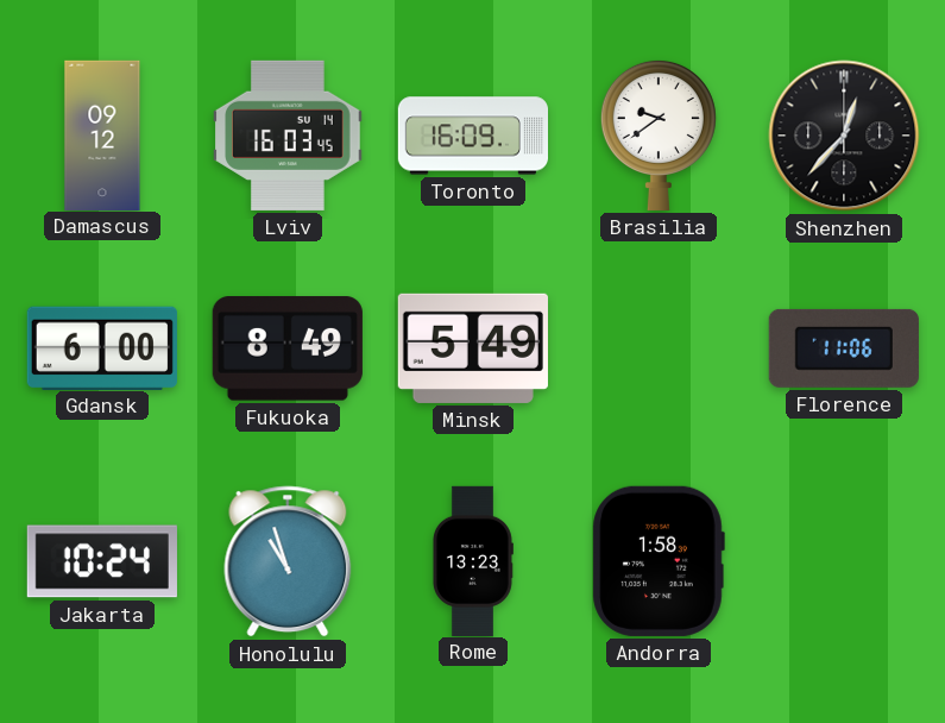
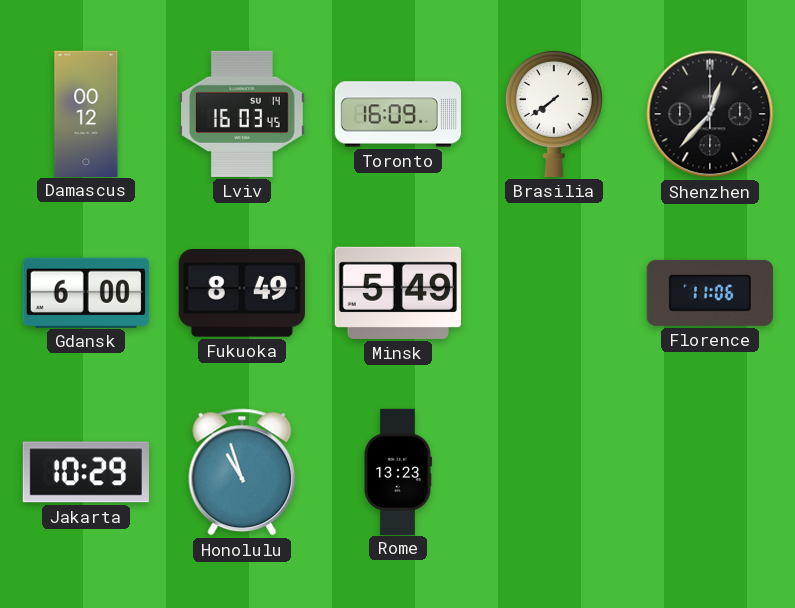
Damascus: 09:12 -> 00:12
Brasilia: 9:39 -> 7:39
Jakarta: 10:24 -> 10:29
Andorra: 1:58 -> none
